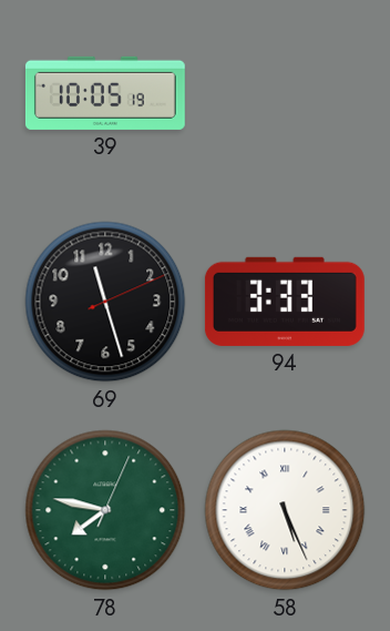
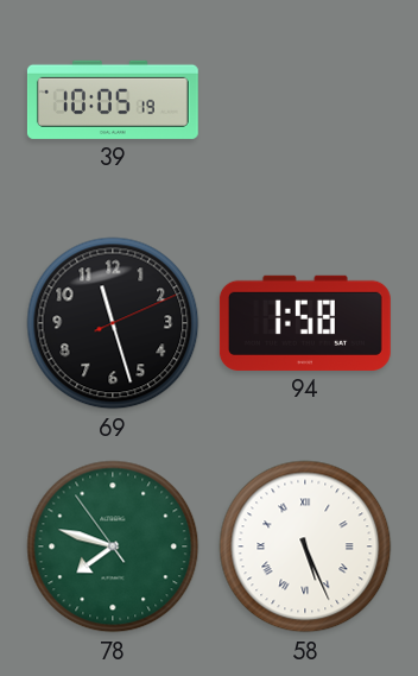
94: 3:33 -> 1:58
78: 7:47:04 -> 7:47:54
